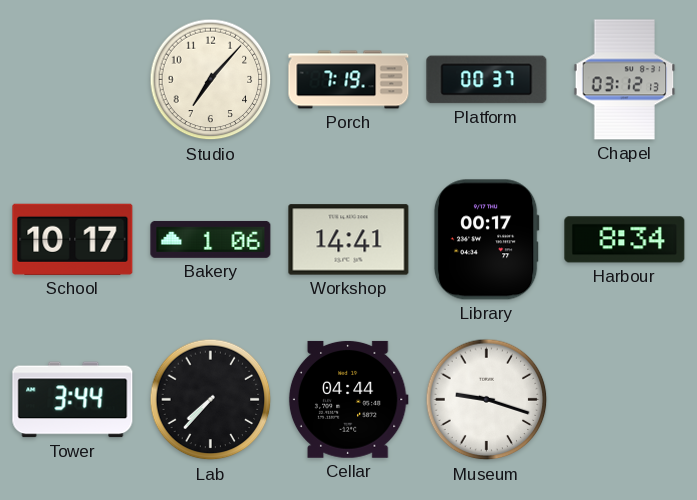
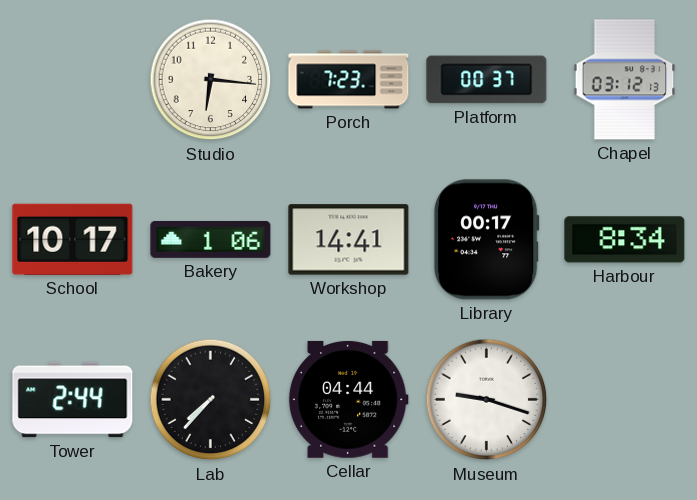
Studio: 7:07 -> 6:16
Porch: 7:19 -> 7:23
Tower: 3:44 -> 2:44
